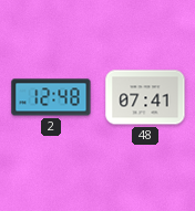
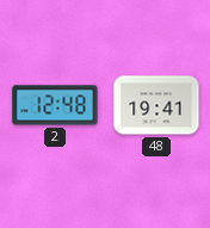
48: 07:41 -> 19:41
